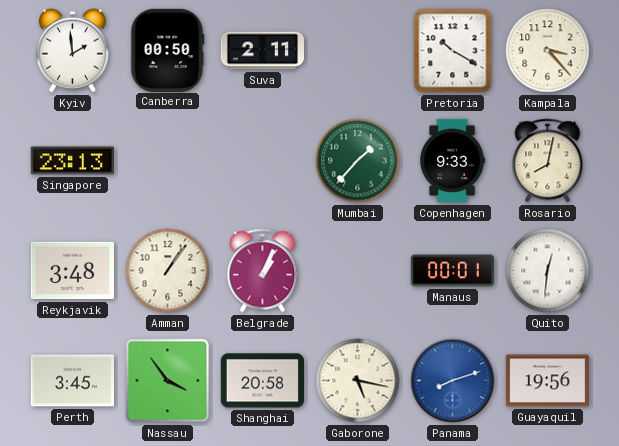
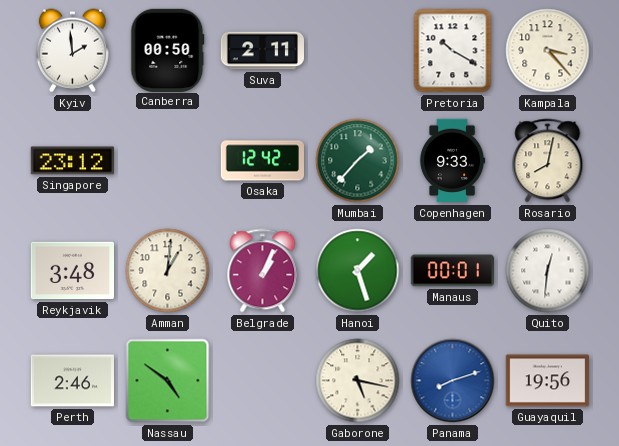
Singapore: 23:13 -> 23:12
Osaka: none -> 12:42
Amman: 1:06 -> 1:01
Hanoi: none -> 1:27
Perth: 3:45 -> 2:46
Nassau: 3:54 -> 4:51
Shanghai: 20:58 -> none
